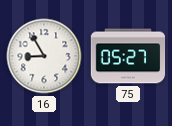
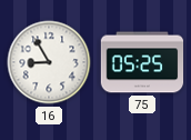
75: 05:27 -> 05:25
